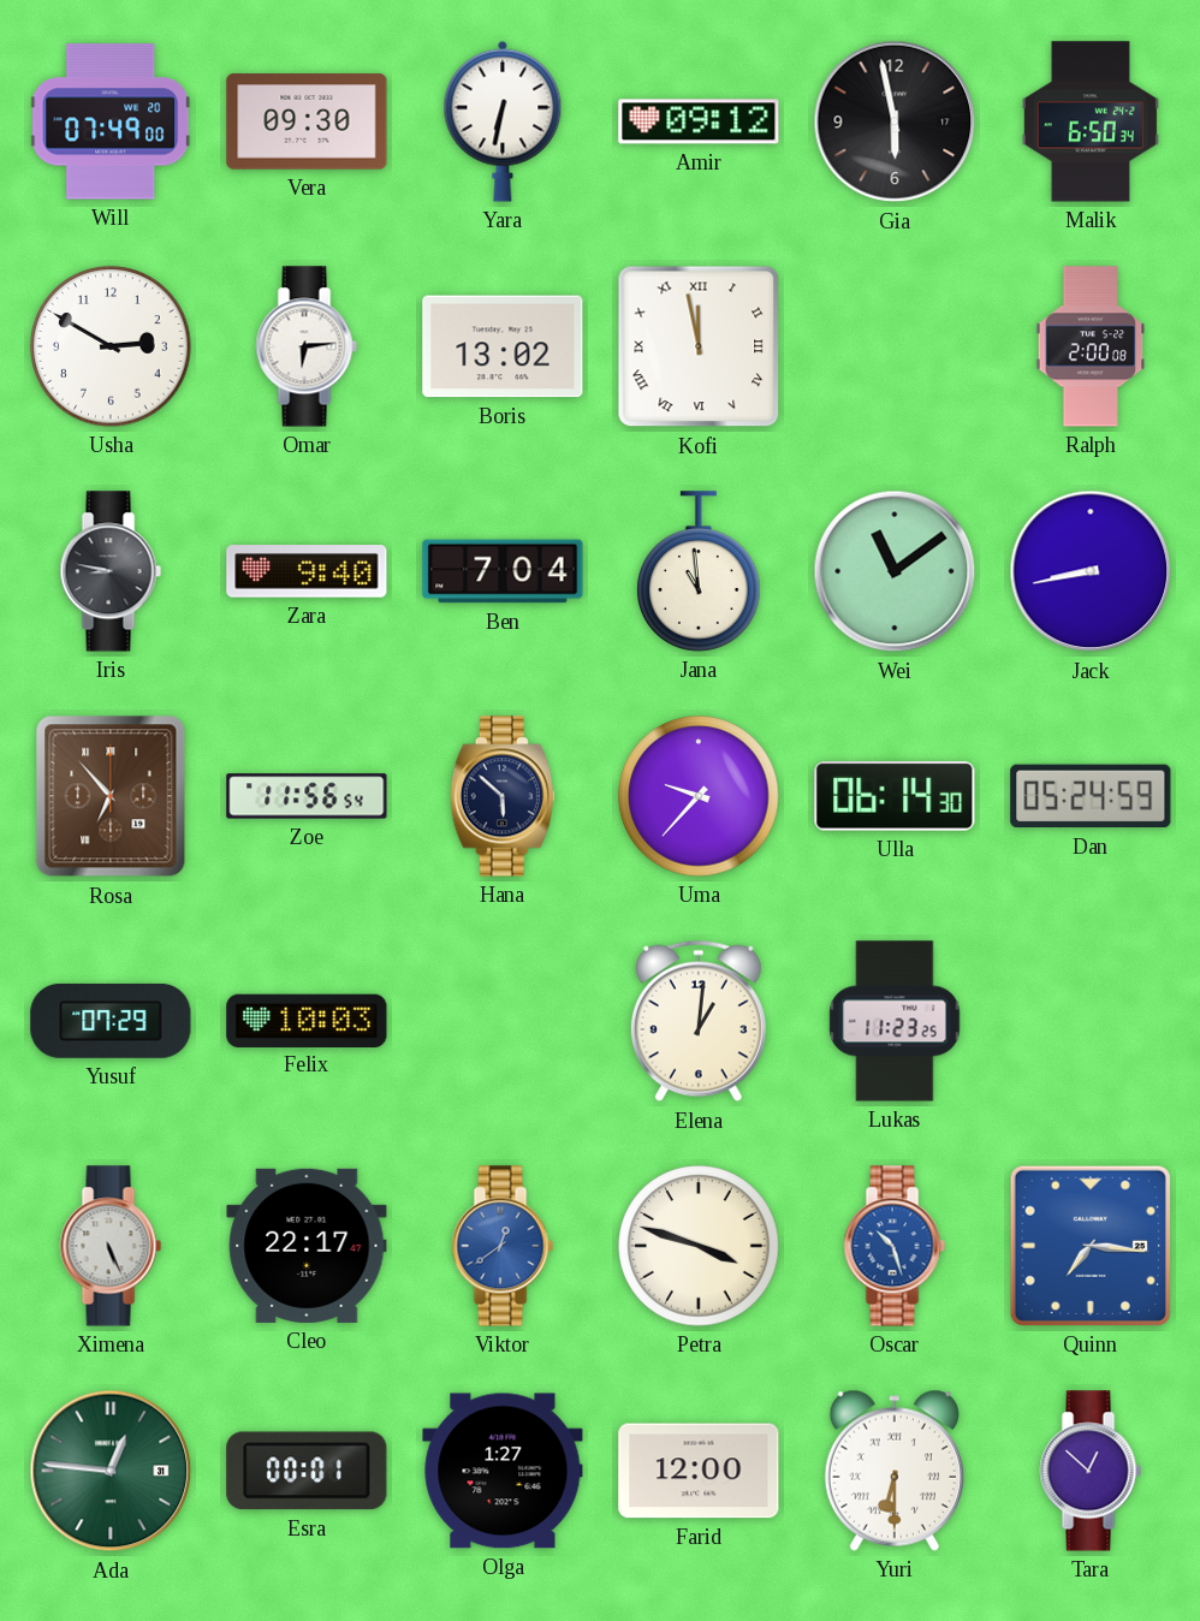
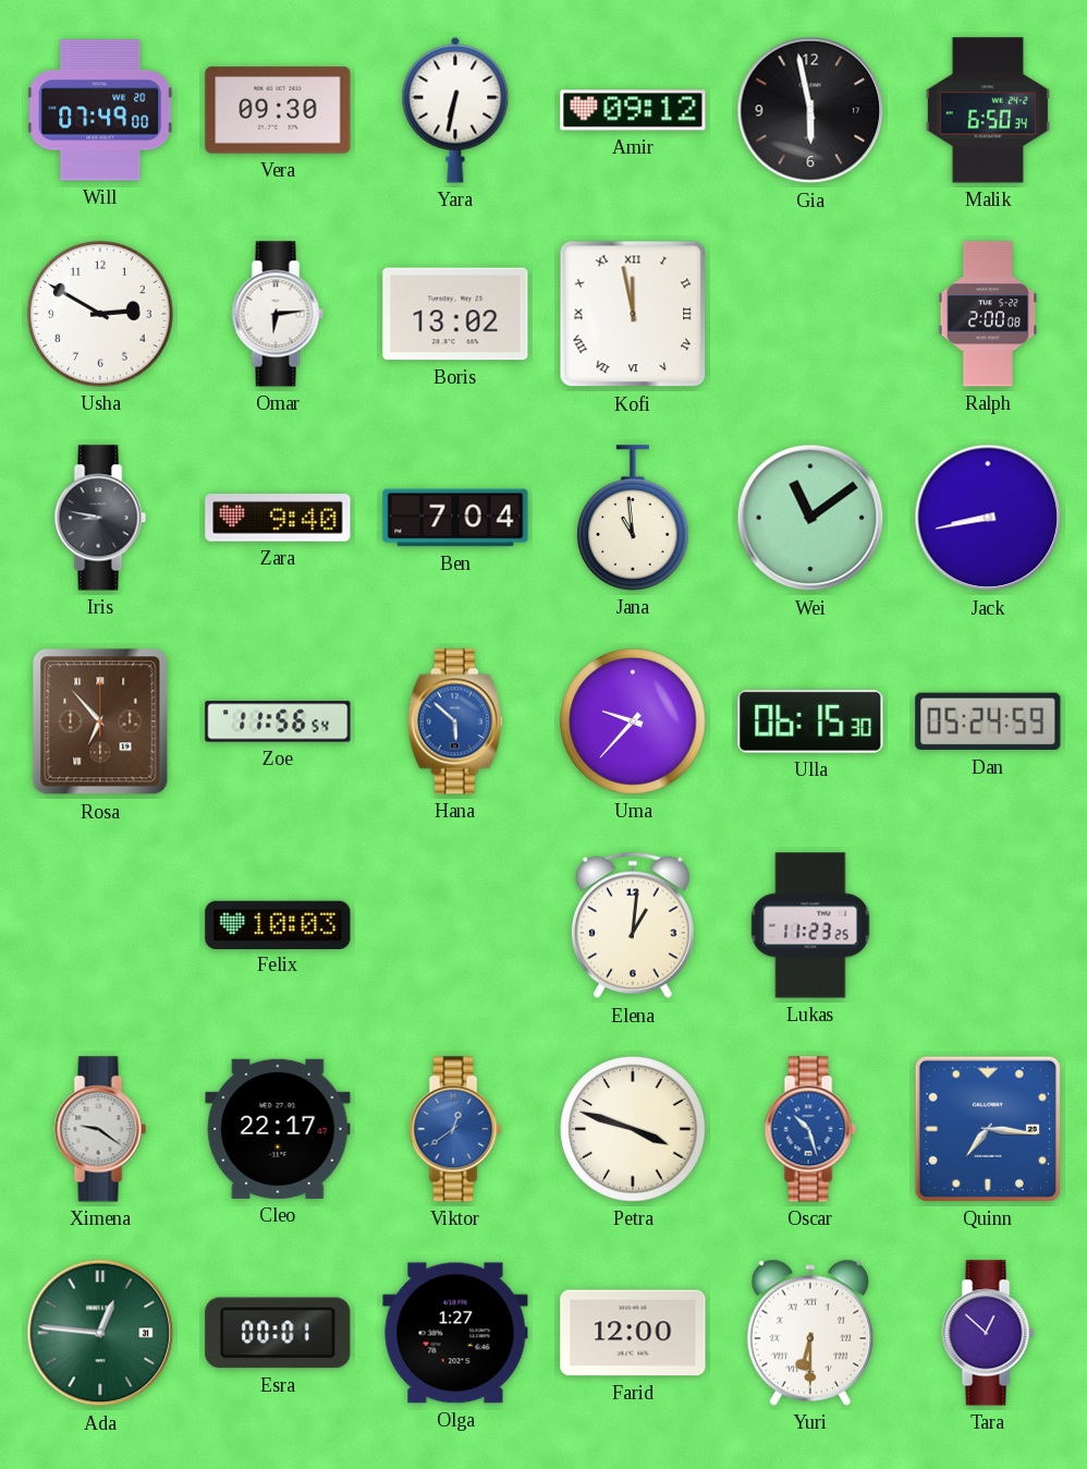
Hana dial: navy -> blue
Ulla: 06:14 -> 06:15
Yusuf: 07:29 -> none
Ximena: 5:26 -> 9:21
